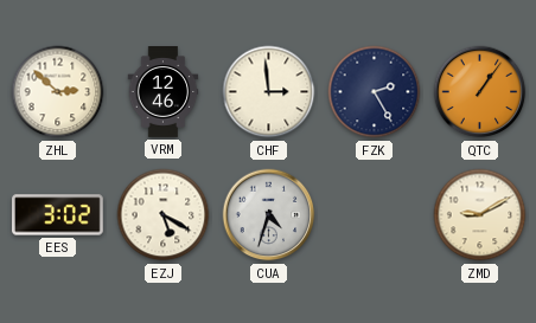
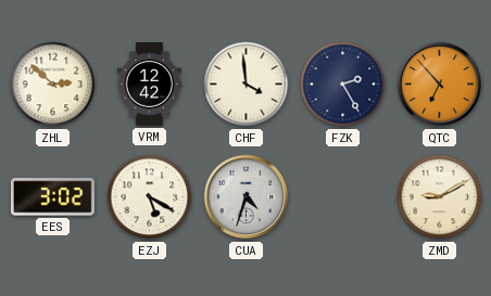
VRM: 12:46 -> 12:42
CHF: 2:59 -> 3:59
QTC: 1:06 -> 6:53
